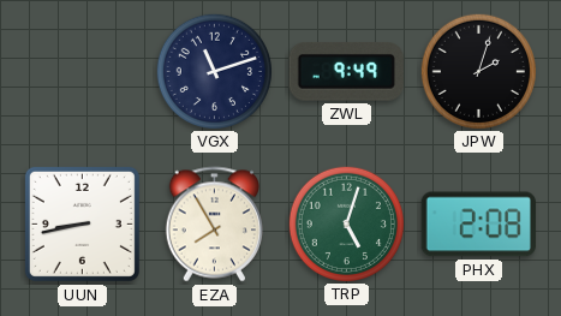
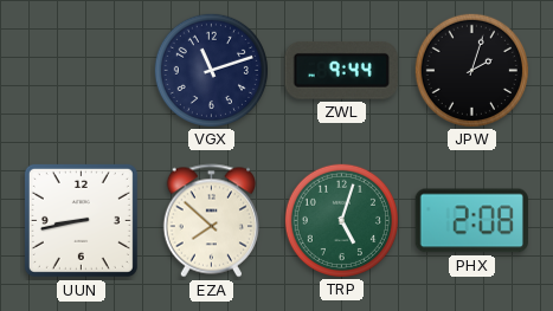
ZWL: 9:49 -> 9:44
EZA: 7:55 -> 7:52
